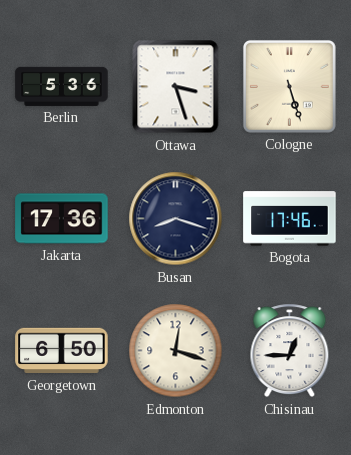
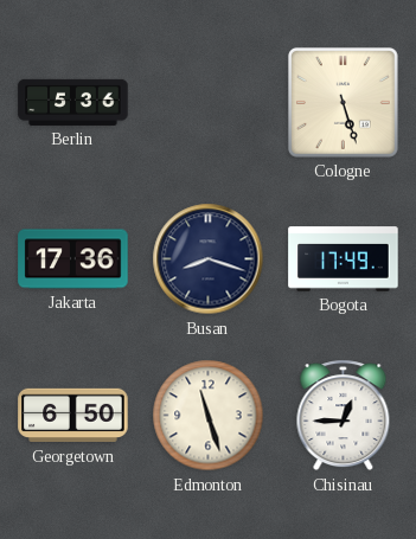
Ottawa: 3:27 -> none
Bogota: 17:46 -> 17:49
Edmonton: 12:18 -> 11:27
